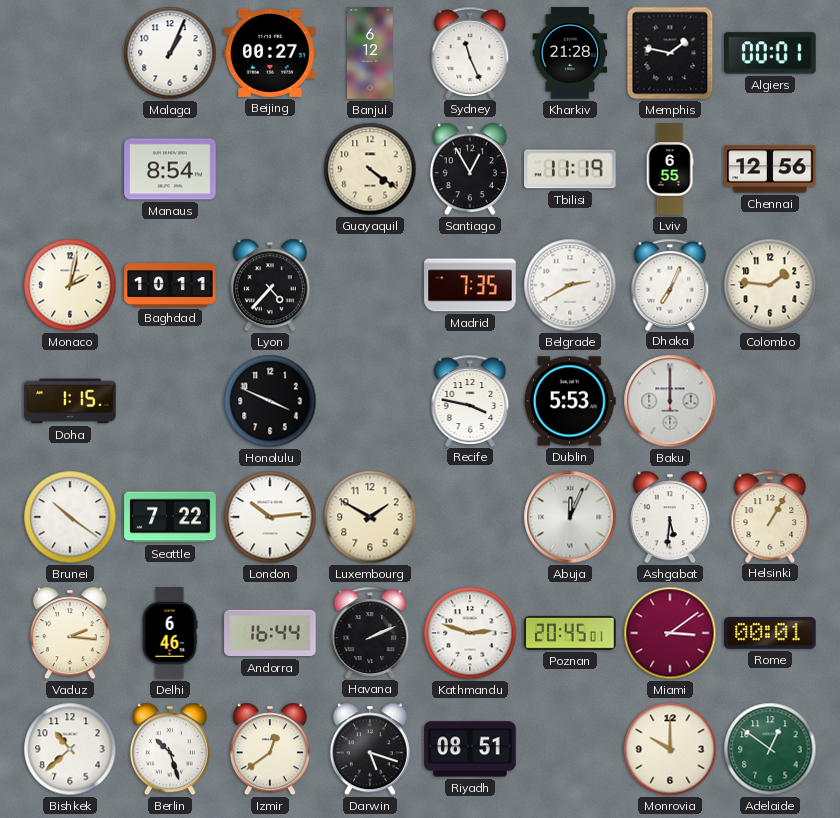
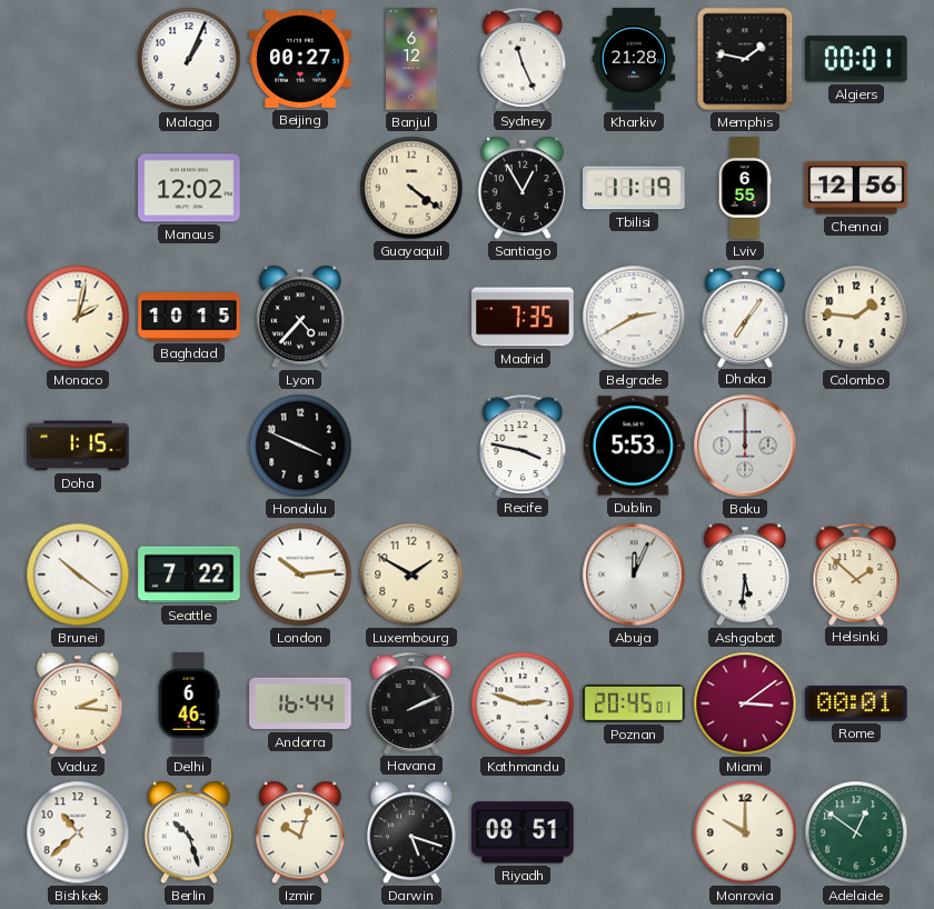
Manaus: 8:54 -> 12:02
Baghdad: 10:11 -> 10:15
Dhaka: 7:04 -> 7:06
Helsinki: 1:05 -> 1:52
Izmir: 12:39 -> 10:03
